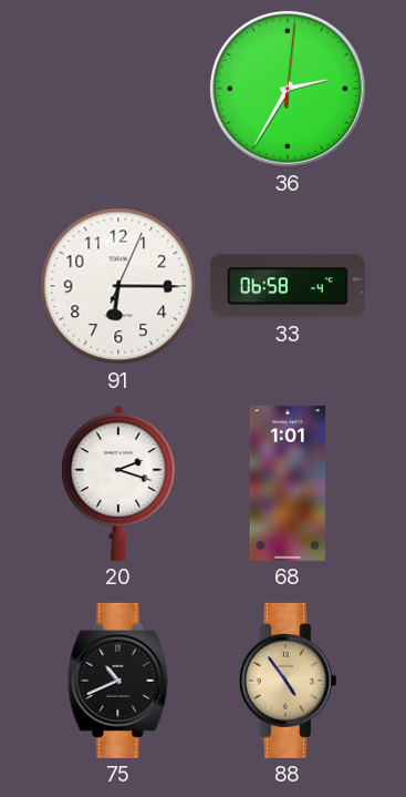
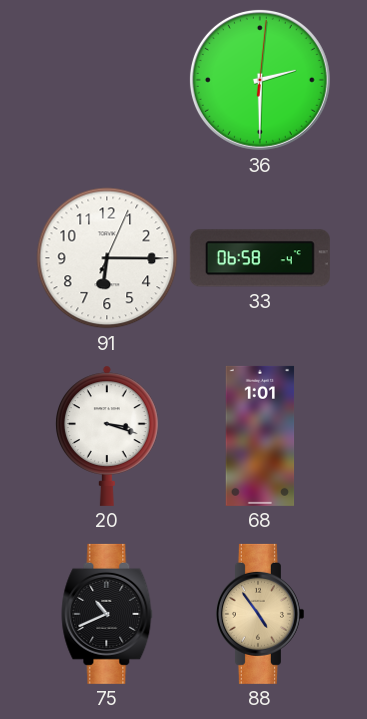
36: 2:35 -> 2:30
20: 2:18 -> 3:18
